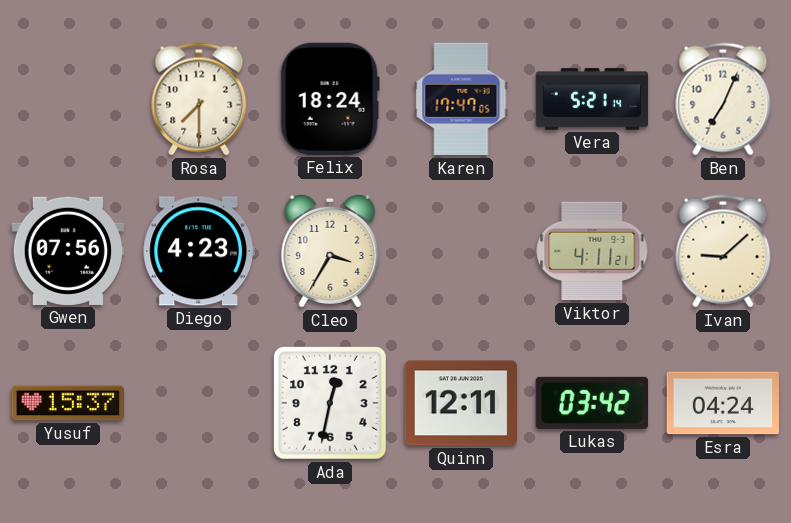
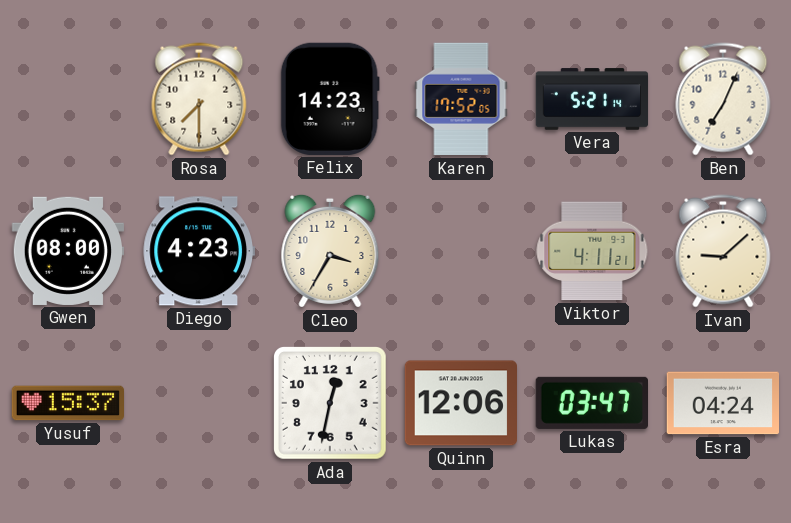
Felix: 18:24 -> 14:23
Karen: 17:47 -> 17:52
Gwen: 07:56 -> 08:00
Quinn: 12:11 -> 12:06
Lukas: 03:42 -> 03:47
